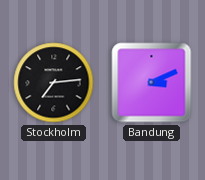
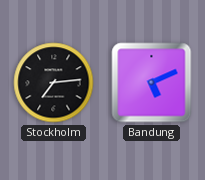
Bandung: 3:11 -> 5:11
